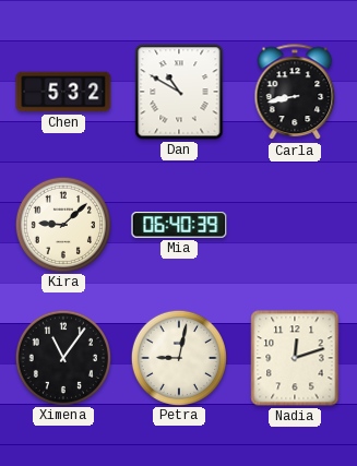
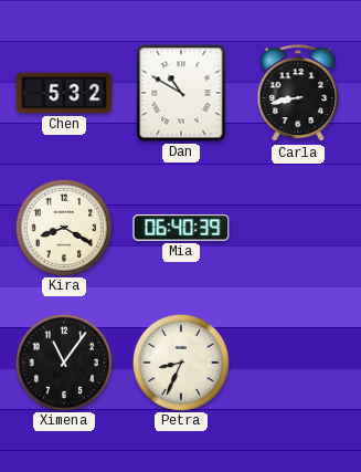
Kira: 9:08 -> 8:20
Petra: 9:02 -> 8:34
Nadia: 12:12 -> none
